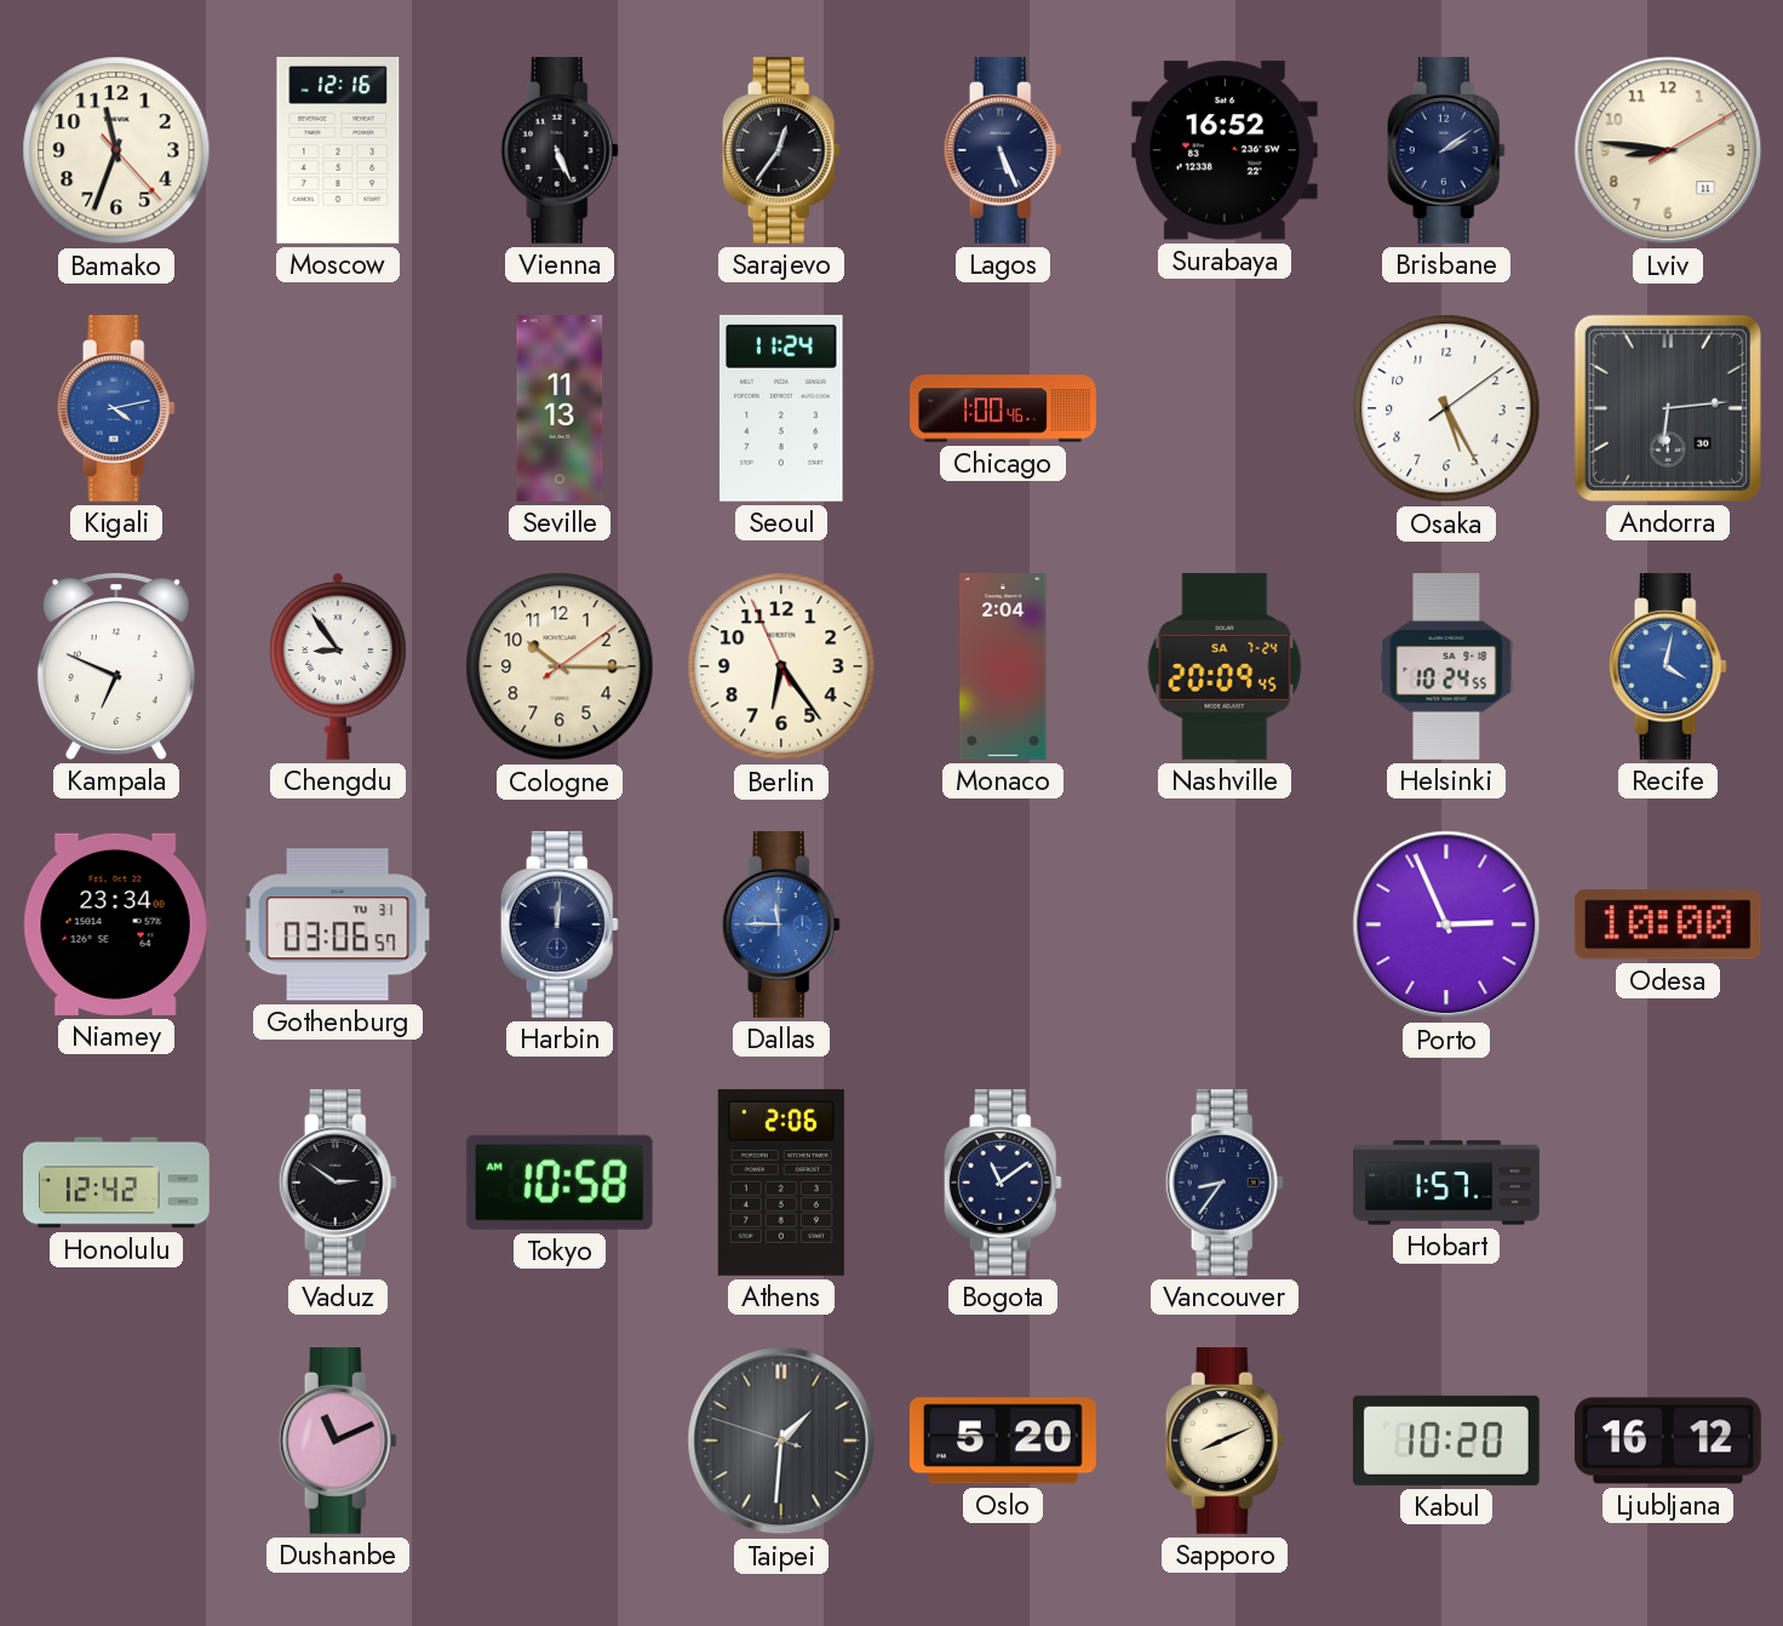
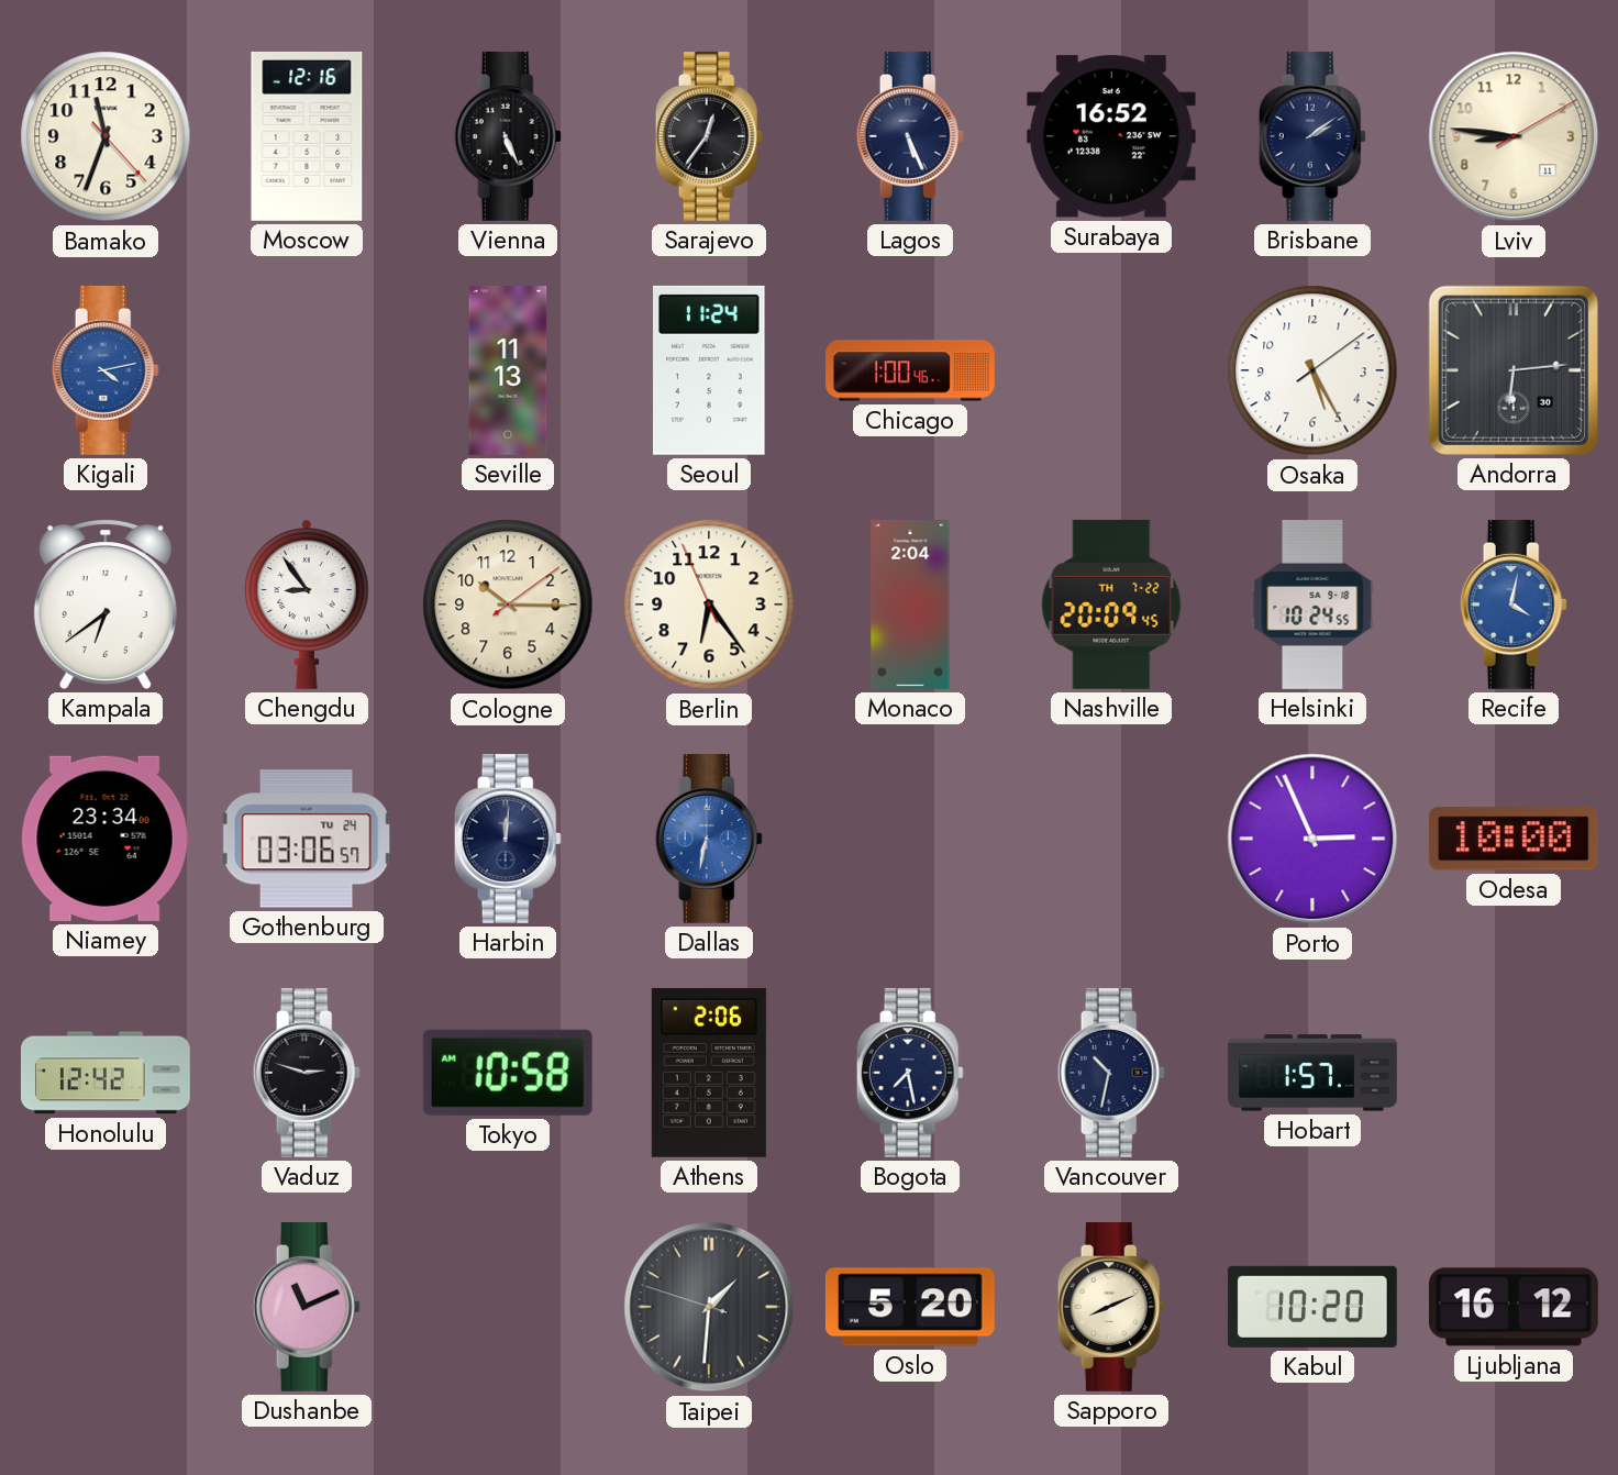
Kampala: 6:49 -> 6:39
Nashville date: SA 7-24 -> TH 7-22
Gothenburg date: TU 31 -> TU 24
Dallas: 11:45 -> 6:32
Vaduz: 2:51 -> 2:48
Bogota: 11:09 -> 7:28
Vancouver: 8:36 -> 10:32
